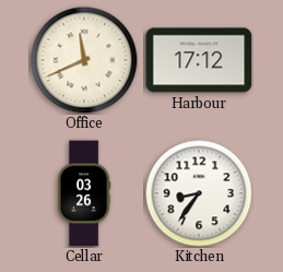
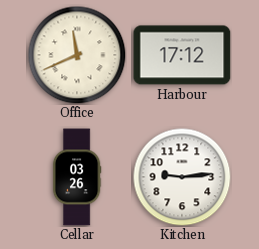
Kitchen: 8:36 -> 9:14
